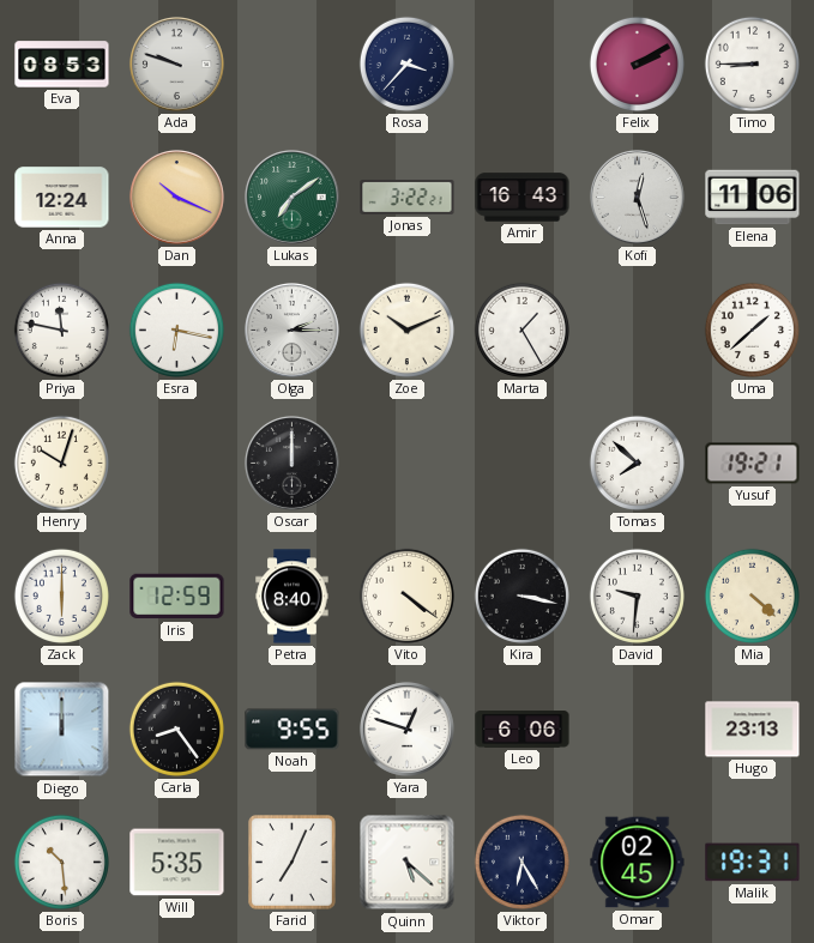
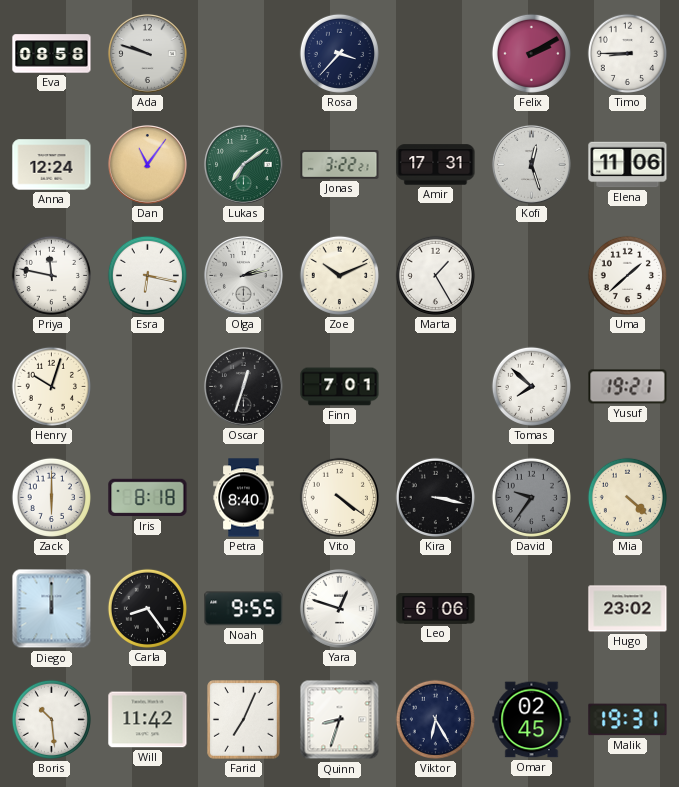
Eva: 08:53 -> 08:58
Dan: 10:19 -> 11:06
Amir: 16:43 -> 17:31
Olga: 2:15 -> 2:13
Oscar: 12:00 -> 12:33
Finn: none -> 7:01
Iris: 12:59 -> 8:18
David: 9:31 -> 9:36
David dial: white -> grey
Hugo: 23:13 -> 23:02
Will: 5:35 -> 11:42
Quinn: 5:22 -> 8:33
